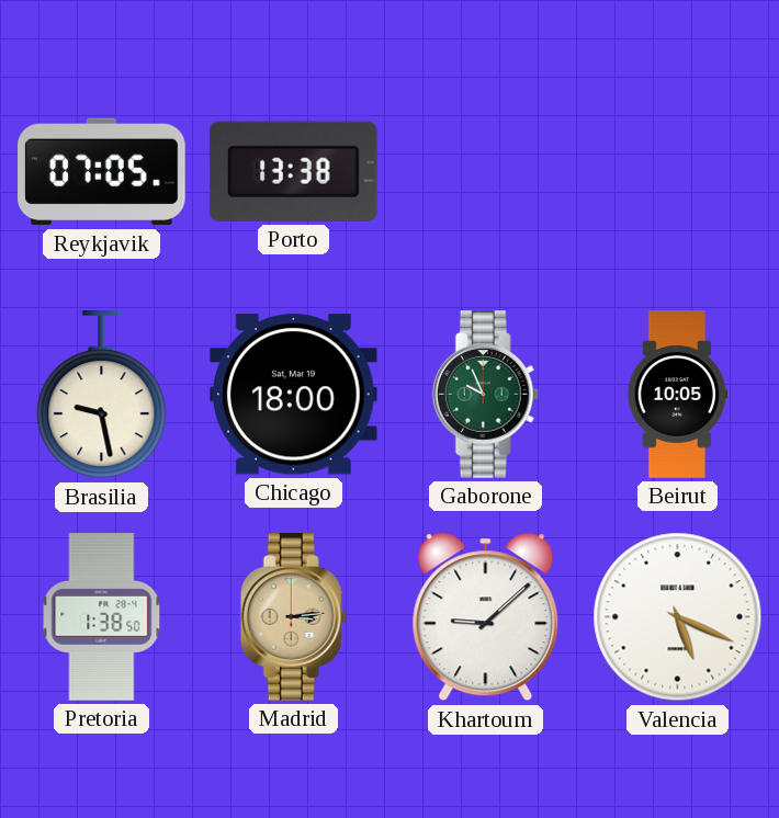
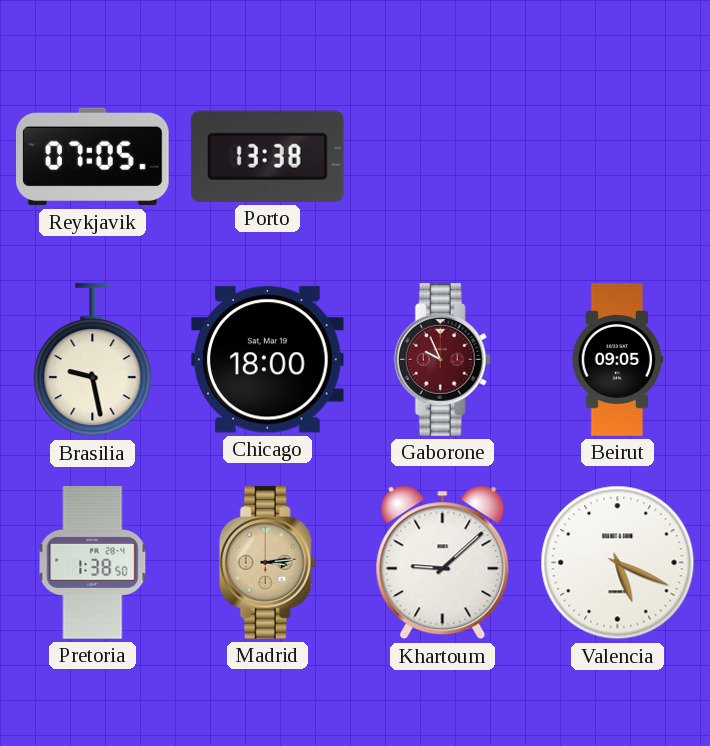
Gaborone dial: green -> burgundy
Beirut: 10:05 -> 09:05
